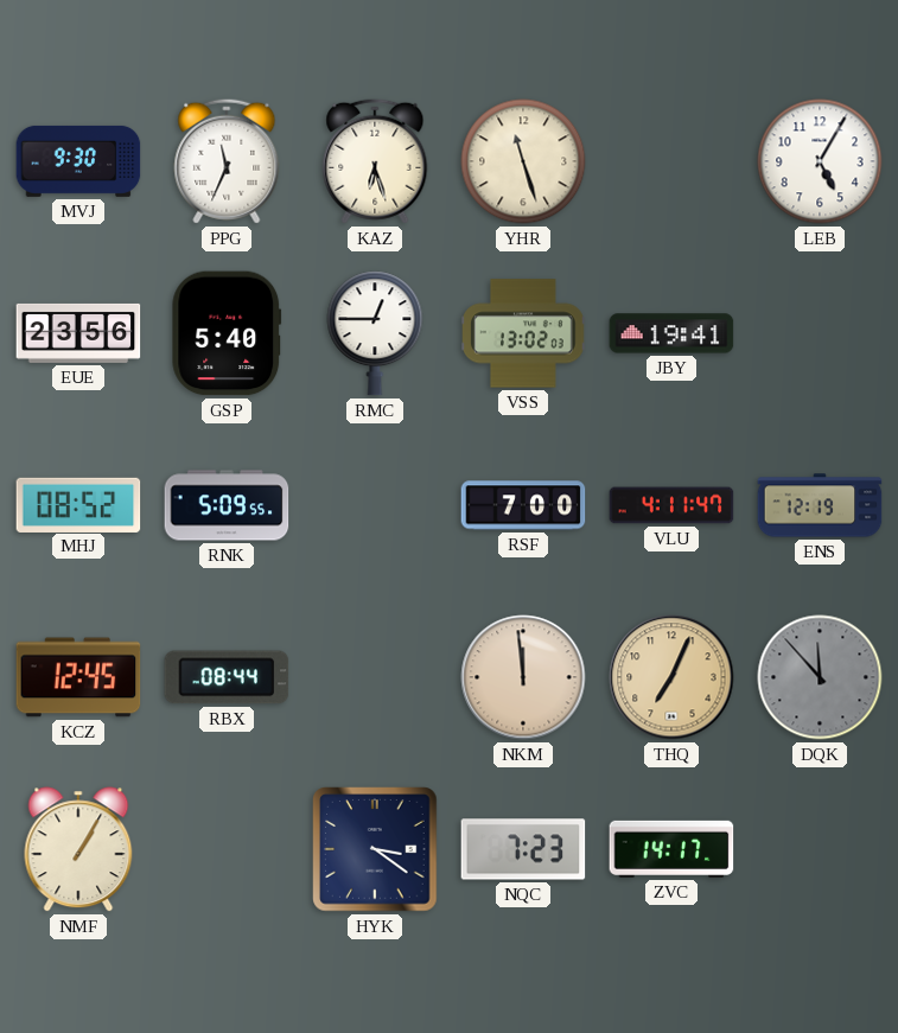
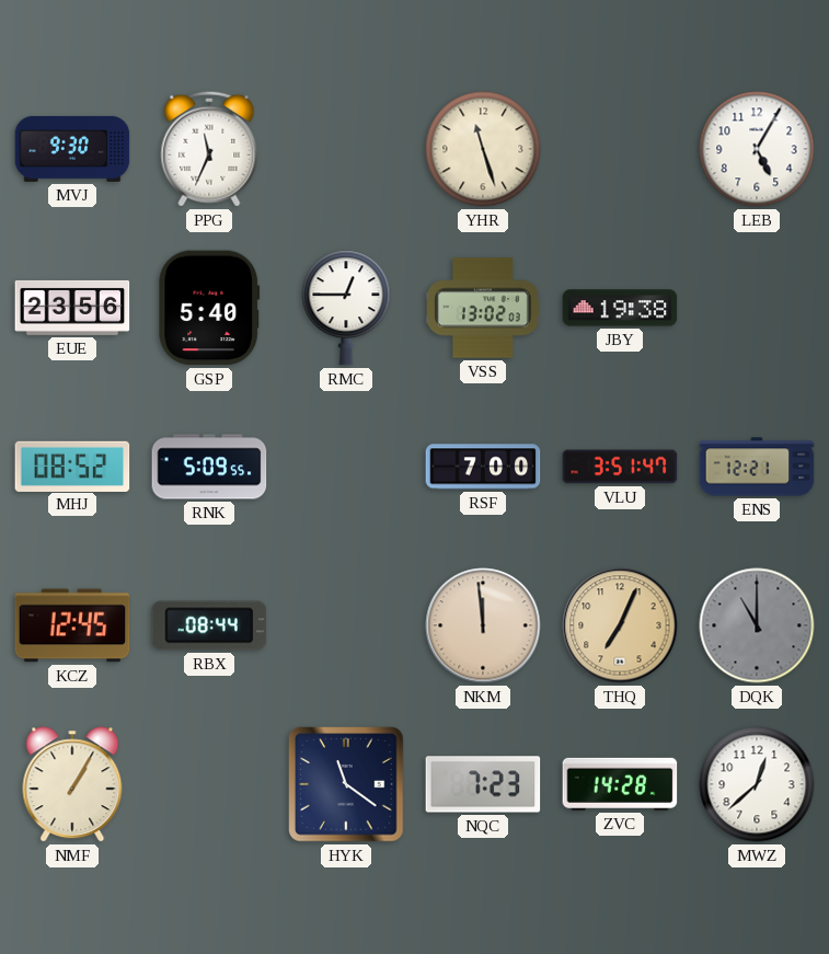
KAZ: 6:27 -> none
JBY: 19:41 -> 19:38
VLU: 4:11 -> 3:51
ENS: 12:19 -> 12:21
DQK: 11:53 -> 11:00
HYK: 3:21 -> 11:21
ZVC: 14:17 -> 14:28
MWZ: none -> 12:38
